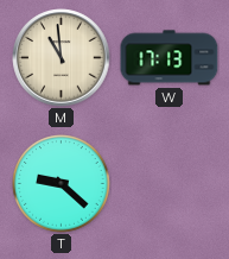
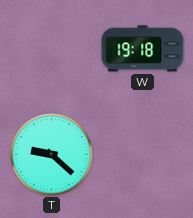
M: 10:59 -> none
W: 17:13 -> 19:18
